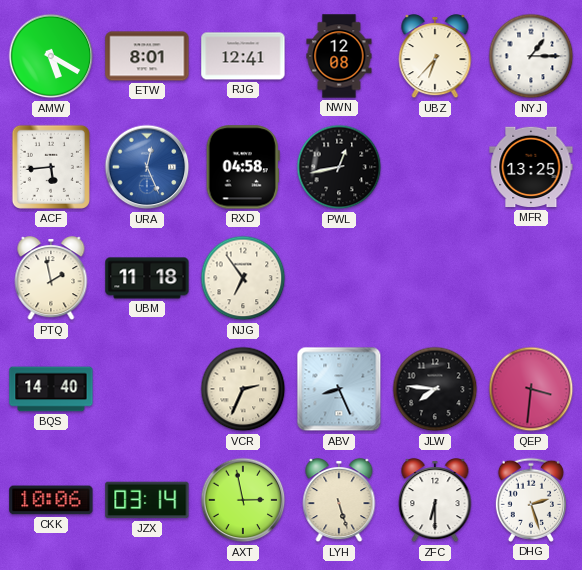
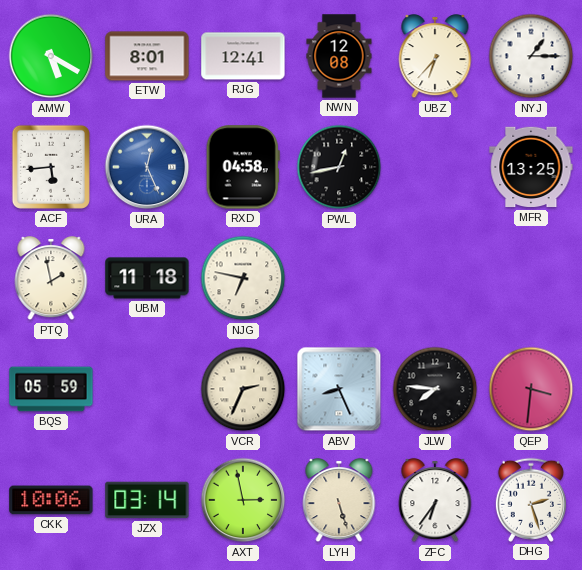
NJG: 6:54 -> 6:47
BQS: 14:40 -> 05:59
ZFC: 6:30 -> 6:36
